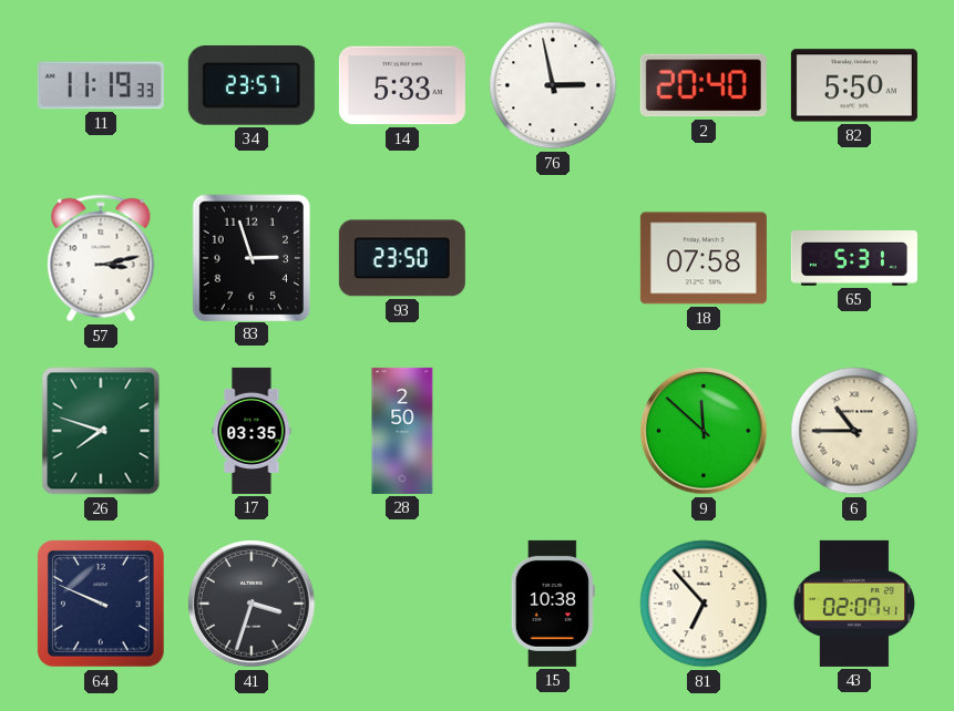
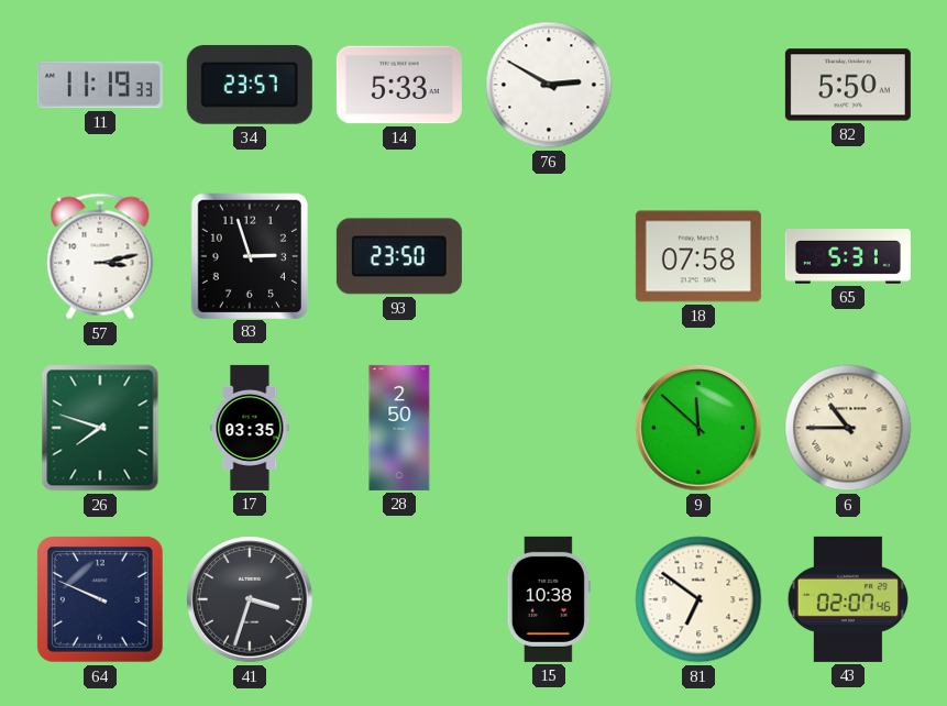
76: 2:58 -> 2:50
2: 20:40 -> none
81: 6:53 -> 6:51
43: 02:07:41 -> 02:07:46
